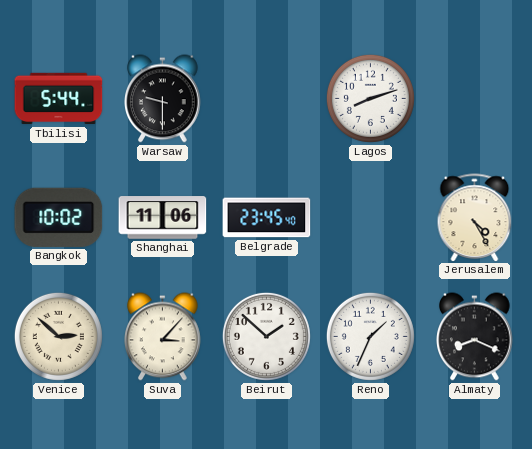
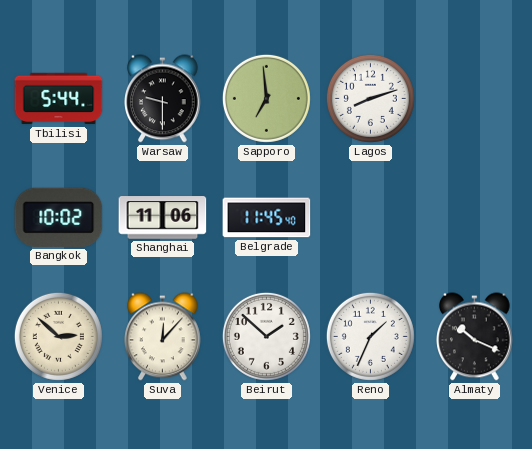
Sapporo: none -> 6:59
Belgrade: 23:45 -> 11:45
Jerusalem: 4:25 -> none
Suva: 3:07 -> 12:07
Almaty: 8:19 -> 10:19
